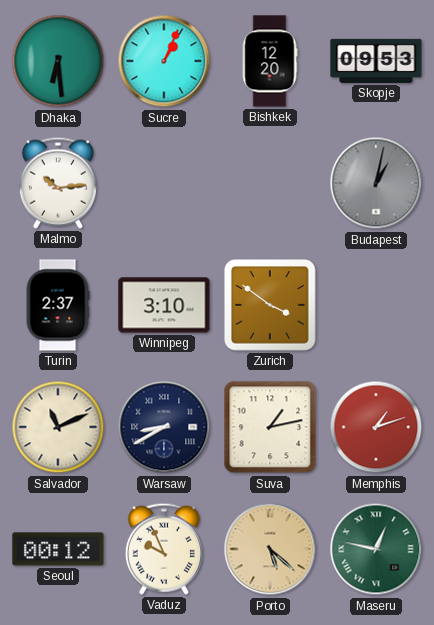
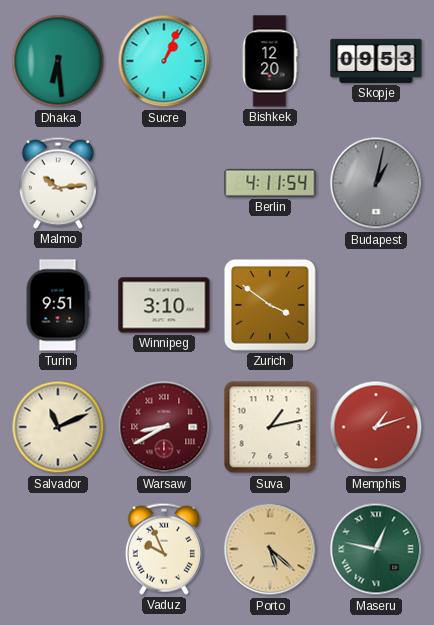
Berlin: none -> 4:11
Turin: 2:37 -> 9:51
Warsaw dial: navy -> burgundy
Seoul: 00:12 -> none
